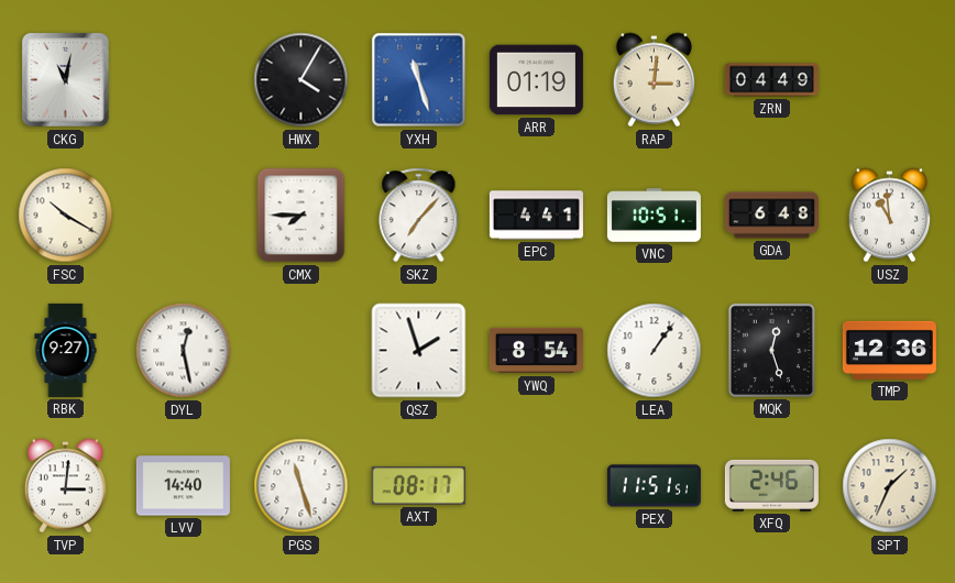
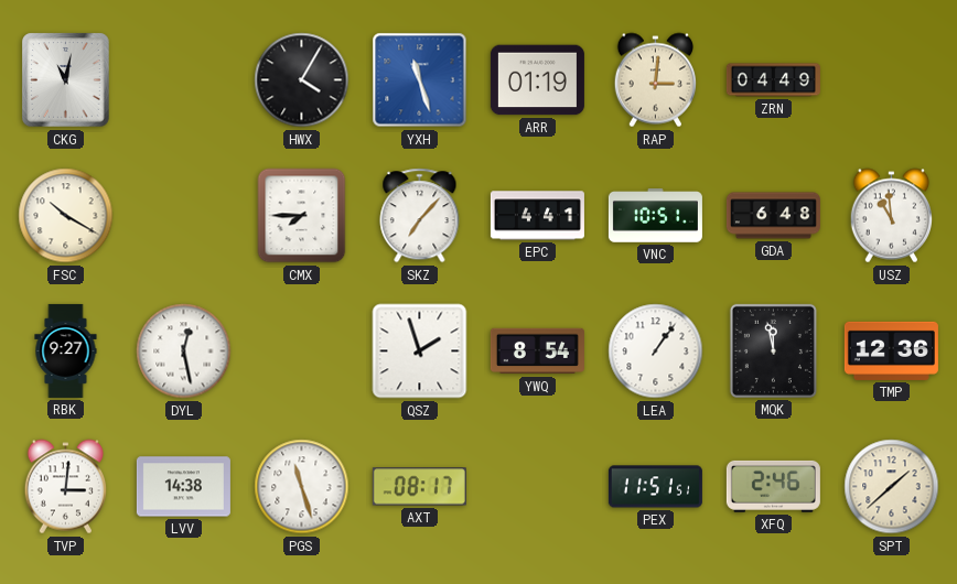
MQK: 12:27 -> 11:58
LVV: 14:40 -> 14:38
SPT: 1:34 -> 1:38
